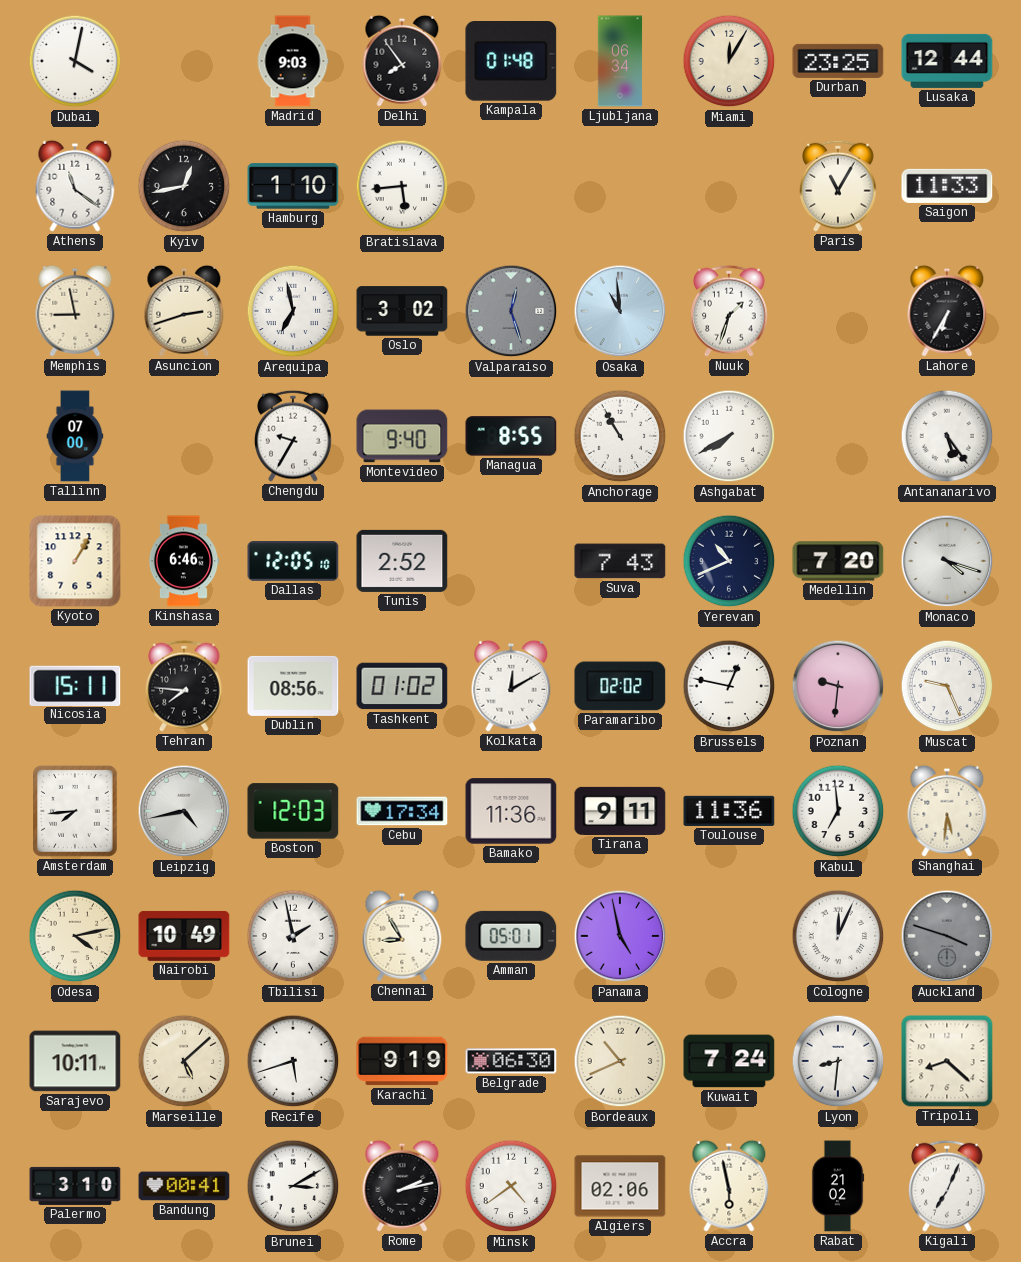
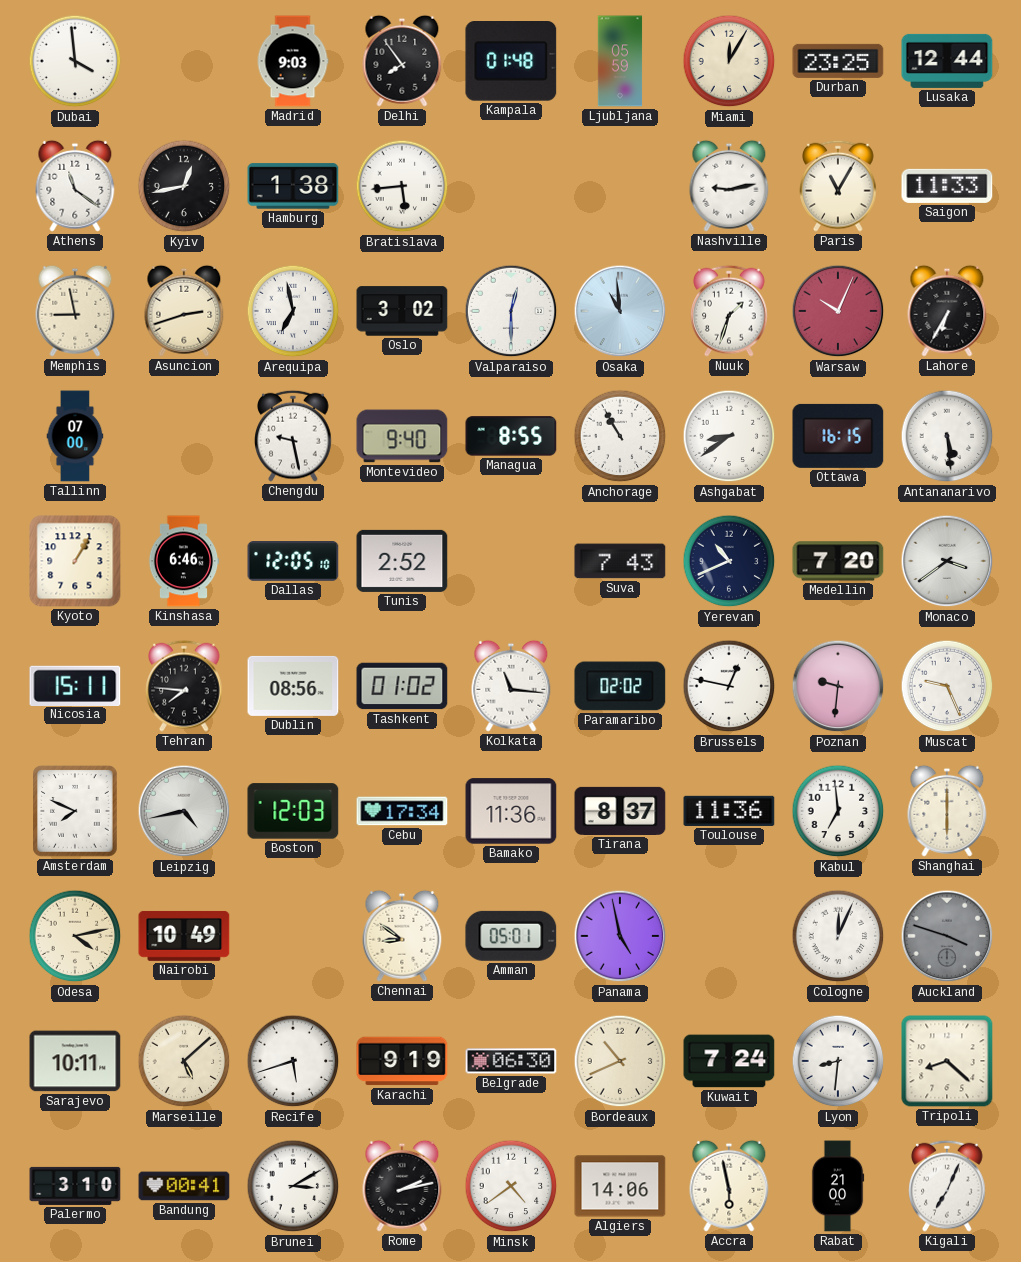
Dubai: 4:02 -> 3:59
Ljubljana: 06:34 -> 05:59
Hamburg: 1:10 -> 1:38
Nashville: none -> 9:13
Valparaiso: 12:27 -> 12:30
Valparaiso dial: grey -> white
Warsaw: none -> 10:04
Chengdu: 9:35 -> 9:28
Ashgabat: 7:40 -> 8:39
Ottawa: none -> 16:15
Antananarivo: 5:24 -> 5:29
Monaco: 4:18 -> 3:39
Kolkata: 12:10 -> 11:16
Amsterdam: 7:44 -> 7:49
Tirana: 9:11 -> 8:37
Shanghai: 5:31 -> 6:00
Tbilisi: 1:58 -> none
Chennai: 8:55 -> 8:51
Algiers: 02:06 -> 14:06
Rabat: 21:02 -> 21:00
